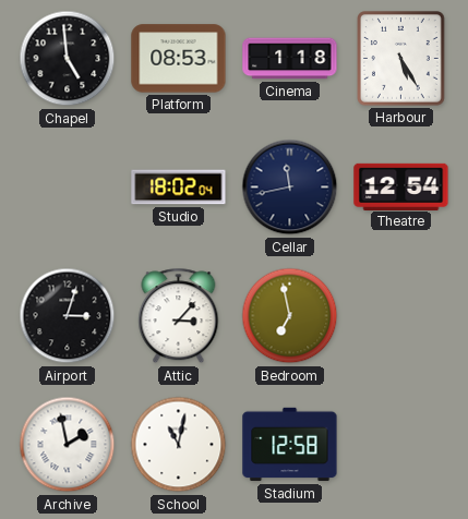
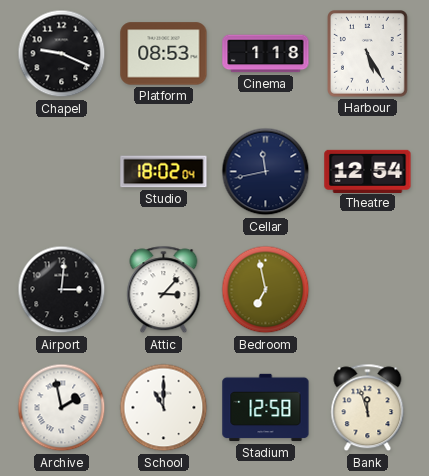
Chapel: 4:59 -> 9:19
Airport: 3:03 -> 3:01
School: 11:02 -> 11:00
Bank: none -> 11:57
